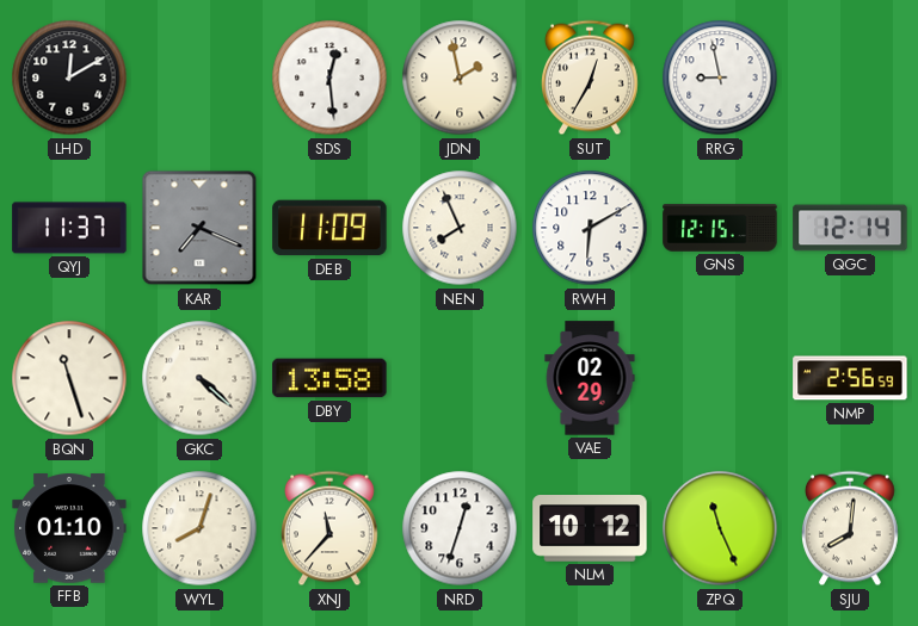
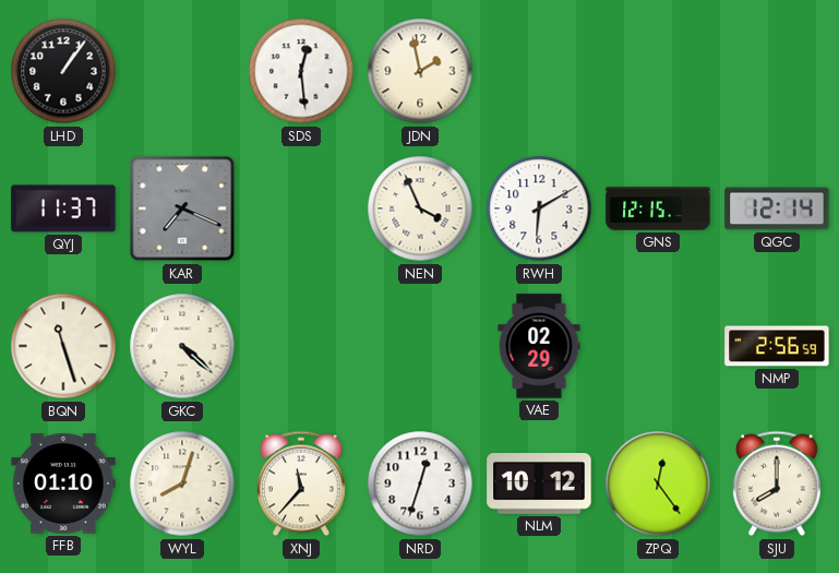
LHD: 12:10 -> 1:06
SUT: 12:35 -> none
RRG: 8:58 -> none
DEB: 11:09 -> none
NEN: 7:56 -> 3:56
DBY: 13:58 -> none
ZPQ: 11:26 -> 12:24
SJU: 8:01 -> 8:00
